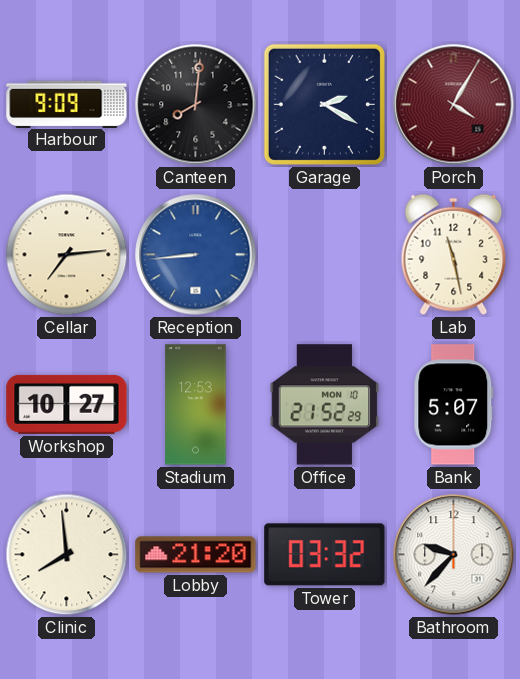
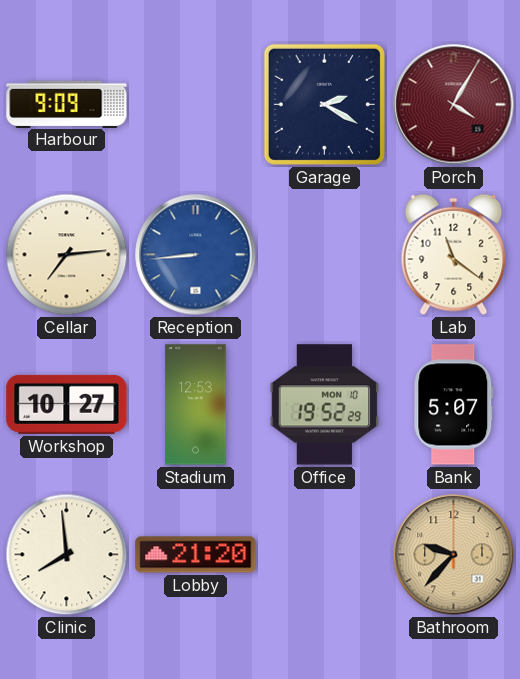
Canteen: 8:01 -> none
Lab: 11:28 -> 11:21
Office: 21:52 -> 19:52
Tower: 03:32 -> none
Bathroom dial: white -> champagne
